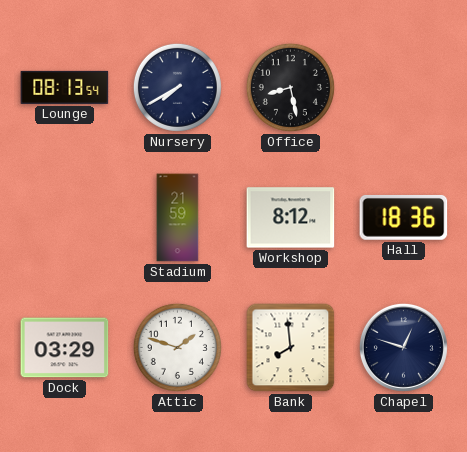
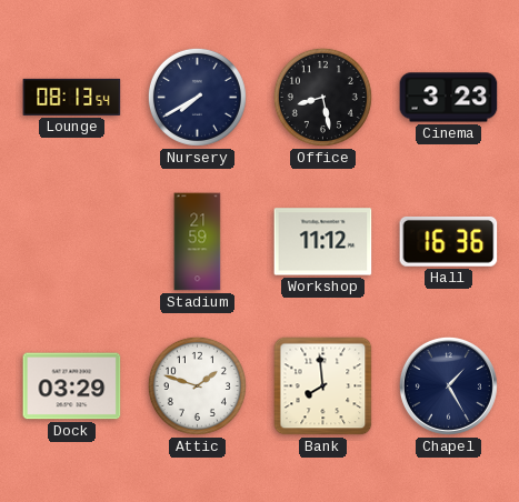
Cinema: none -> 3:23
Workshop: 8:12 -> 11:12
Hall: 18:36 -> 16:36
Chapel: 12:48 -> 1:25
